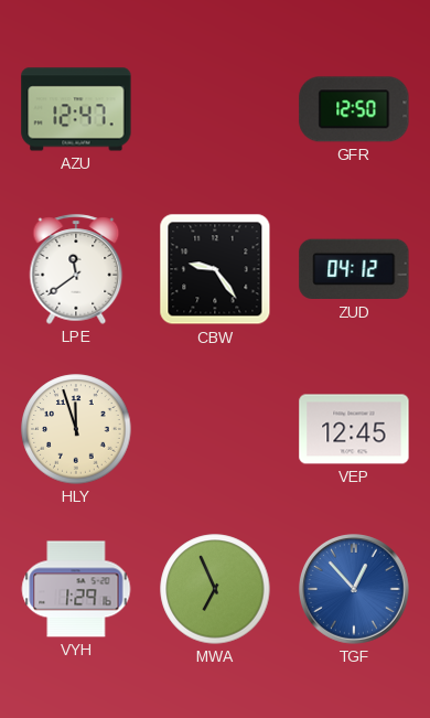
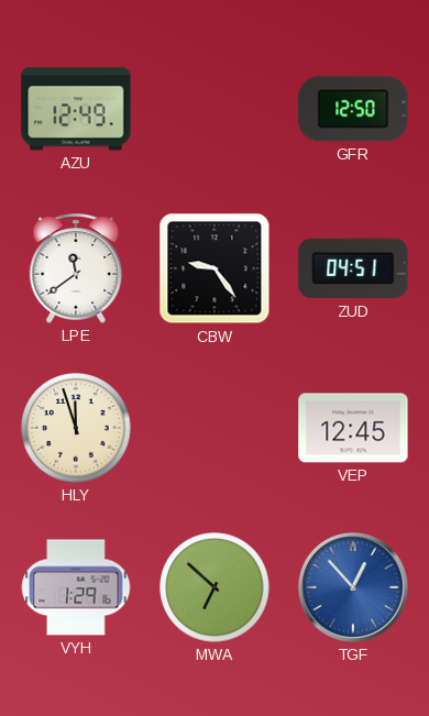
AZU: 12:47 -> 12:49
ZUD: 04:12 -> 04:51
MWA: 6:56 -> 6:52
